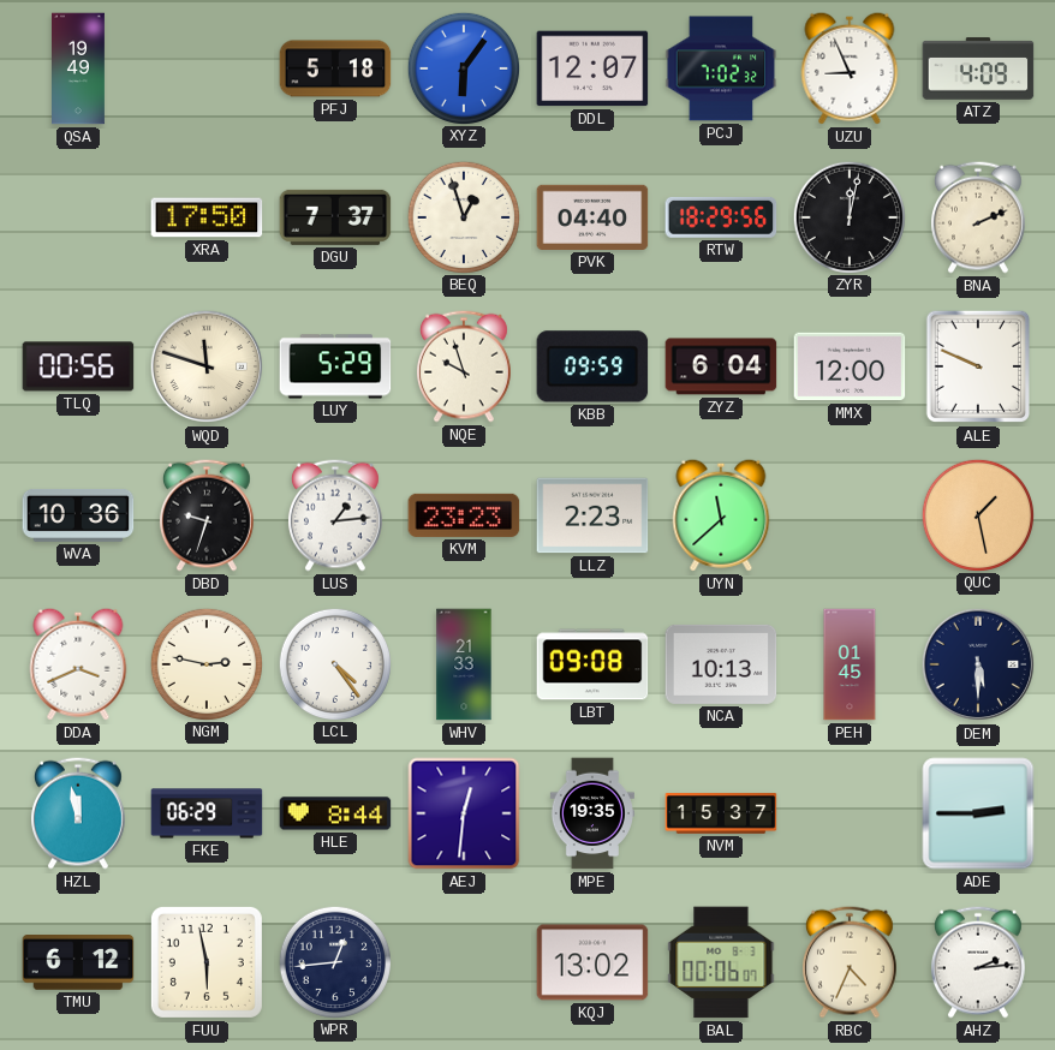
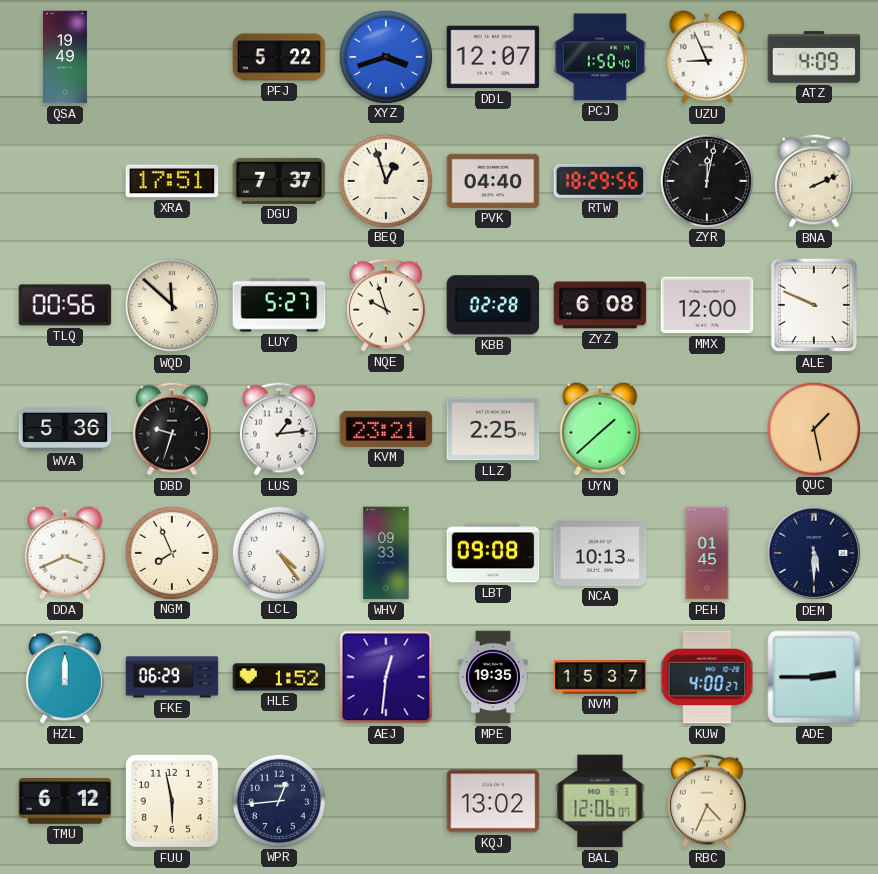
PFJ: 5:18 -> 5:22
XYZ: 6:06 -> 3:42
PCJ: 7:02 -> 1:50
XRA: 17:50 -> 17:51
WQD: 11:48 -> 11:52
LUY: 5:29 -> 5:27
KBB: 09:59 -> 02:28
ZYZ: 6:04 -> 6:08
WVA: 10:36 -> 5:36
KVM: 23:23 -> 23:21
LLZ: 2:23 -> 2:25
UYN: 11:38 -> 1:38
NGM: 2:47 -> 7:56
WHV: 21:33 -> 09:33
HZL: 11:58 -> 12:00
HLE: 8:44 -> 1:52
KUW: none -> 4:00
BAL: 00:06 -> 12:06
AHZ: 2:14 -> none
